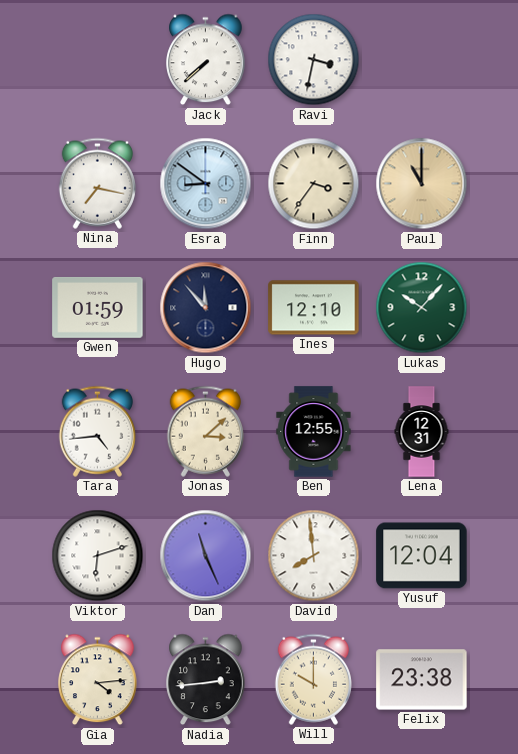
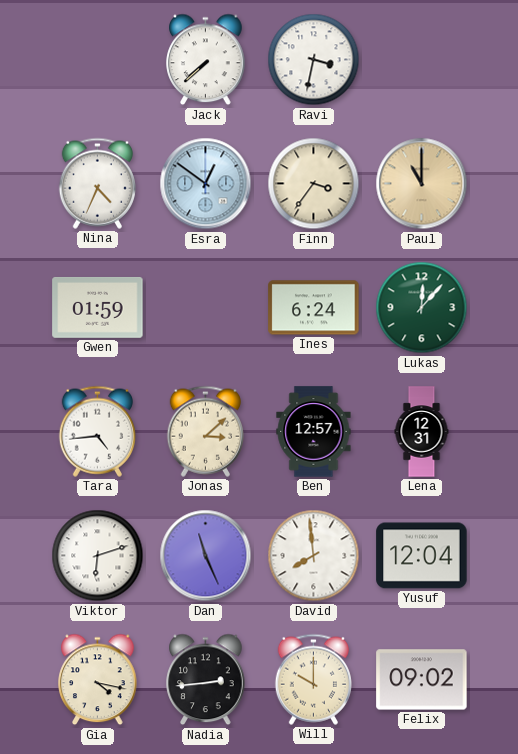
Nina: 7:17 -> 4:34
Esra: 8:51 -> 12:51
Hugo: 11:53 -> none
Ines: 12:10 -> 6:24
Lukas: 10:07 -> 12:07
Ben: 12:55 -> 12:57
Gia: 4:14 -> 4:17
Felix: 23:38 -> 09:02
